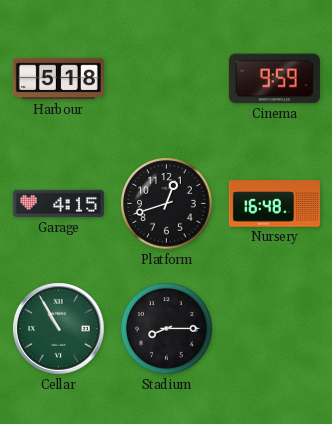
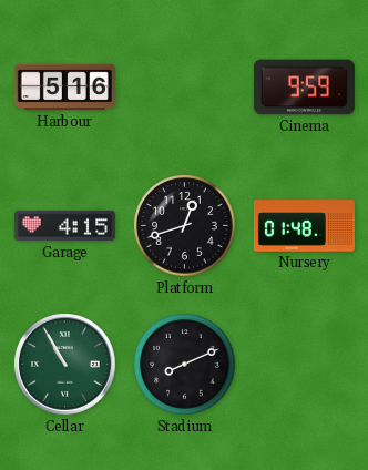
Harbour: 5:18 -> 5:16
Nursery: 16:48 -> 01:48
Stadium: 8:15 -> 8:11
